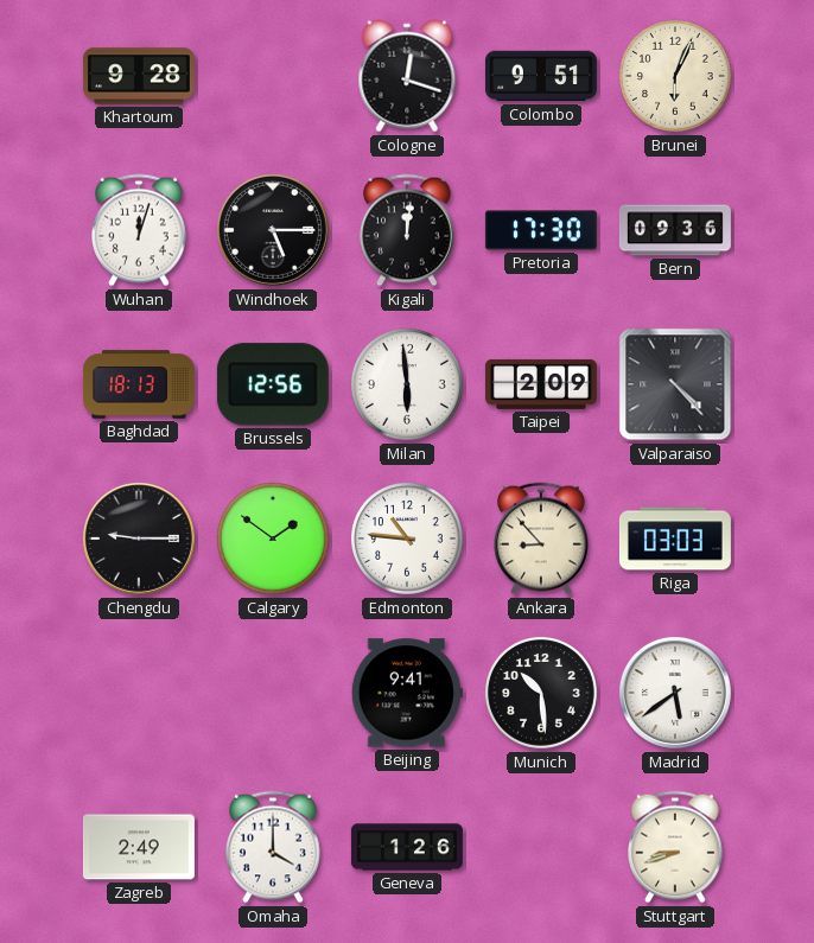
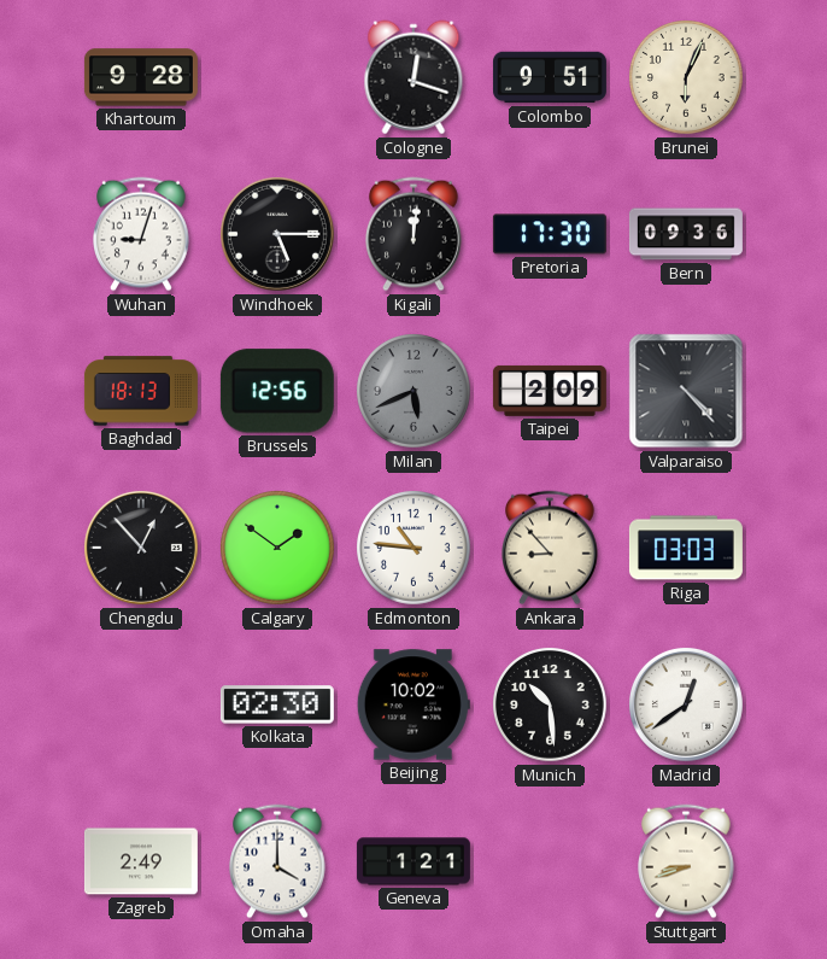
Wuhan: 12:03 -> 9:03
Milan: 5:59 -> 5:41
Milan dial: white -> grey
Chengdu: 9:15 -> 12:53
Kolkata: none -> 02:30
Beijing: 9:41 -> 10:02
Madrid: 5:39 -> 12:39
Geneva: 1:26 -> 1:21
